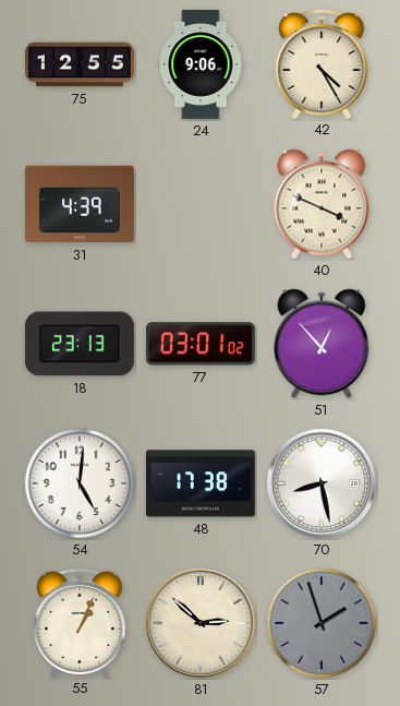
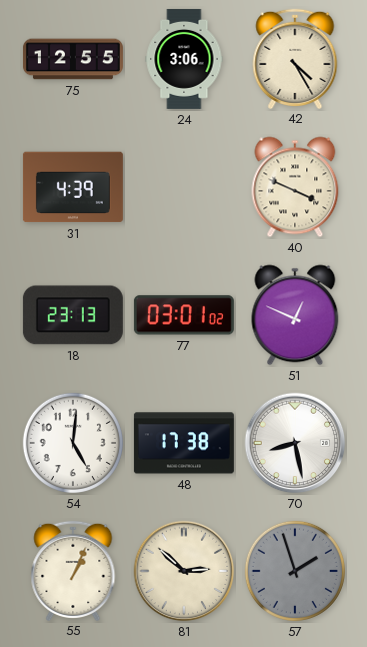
24: 9:06 -> 3:06
51: 12:53 -> 12:49
